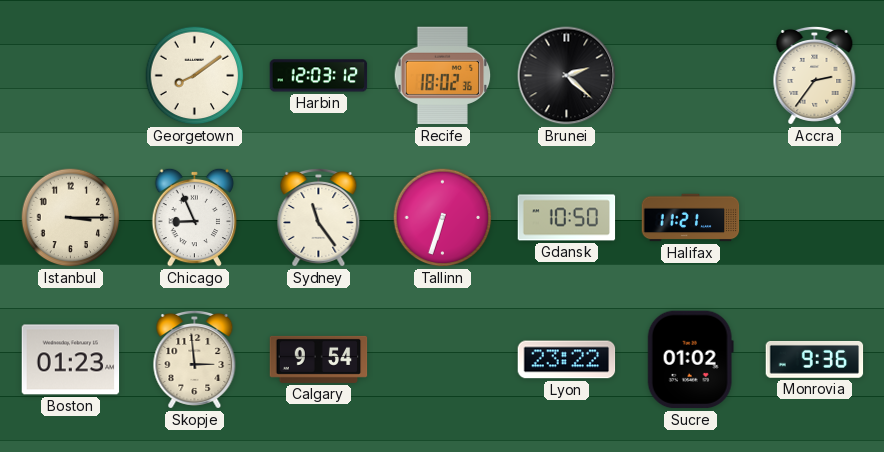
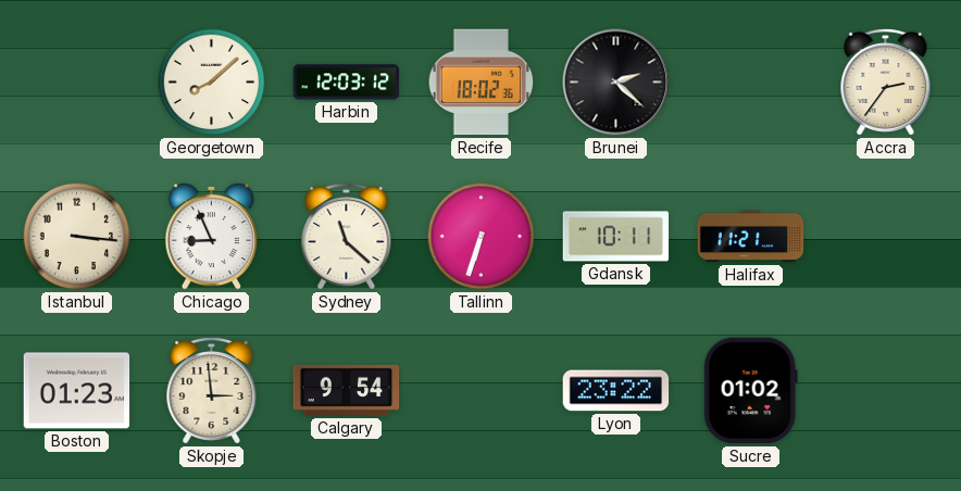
Georgetown: 8:09 -> 8:08
Istanbul: 3:15 -> 3:16
Sydney: 11:24 -> 11:22
Gdansk: 10:50 -> 10:11
Monrovia: 9:36 -> none
